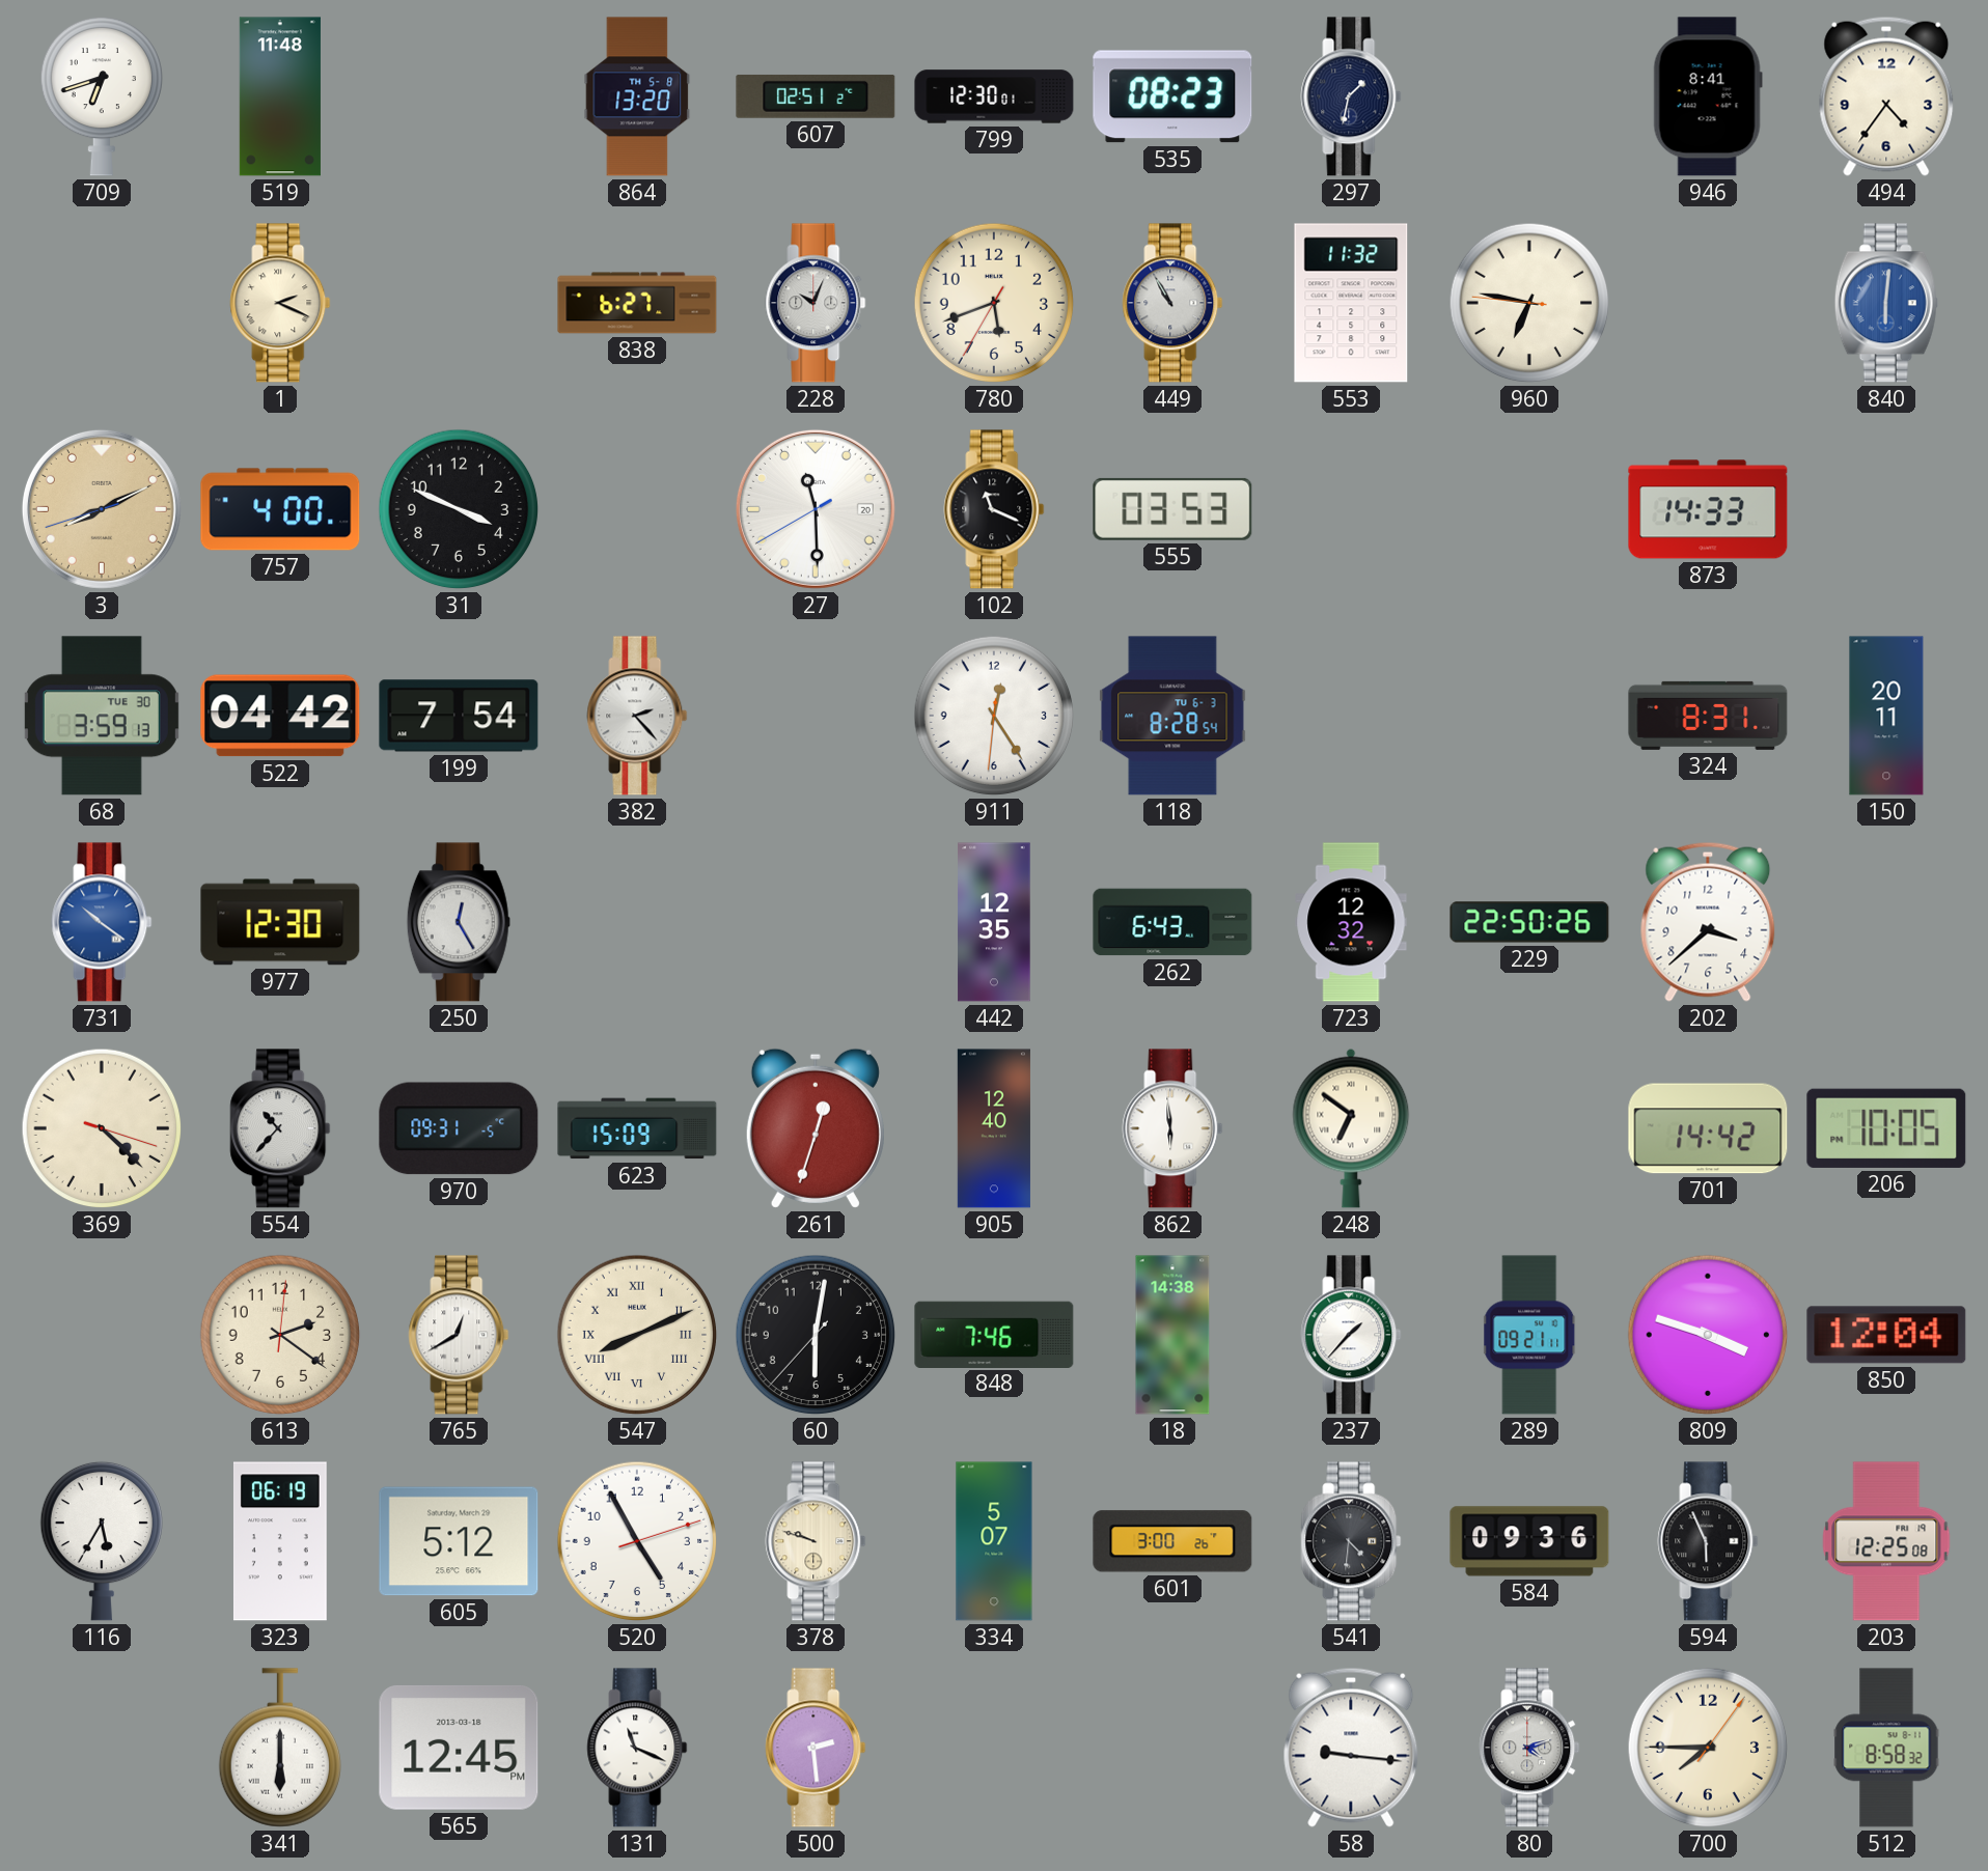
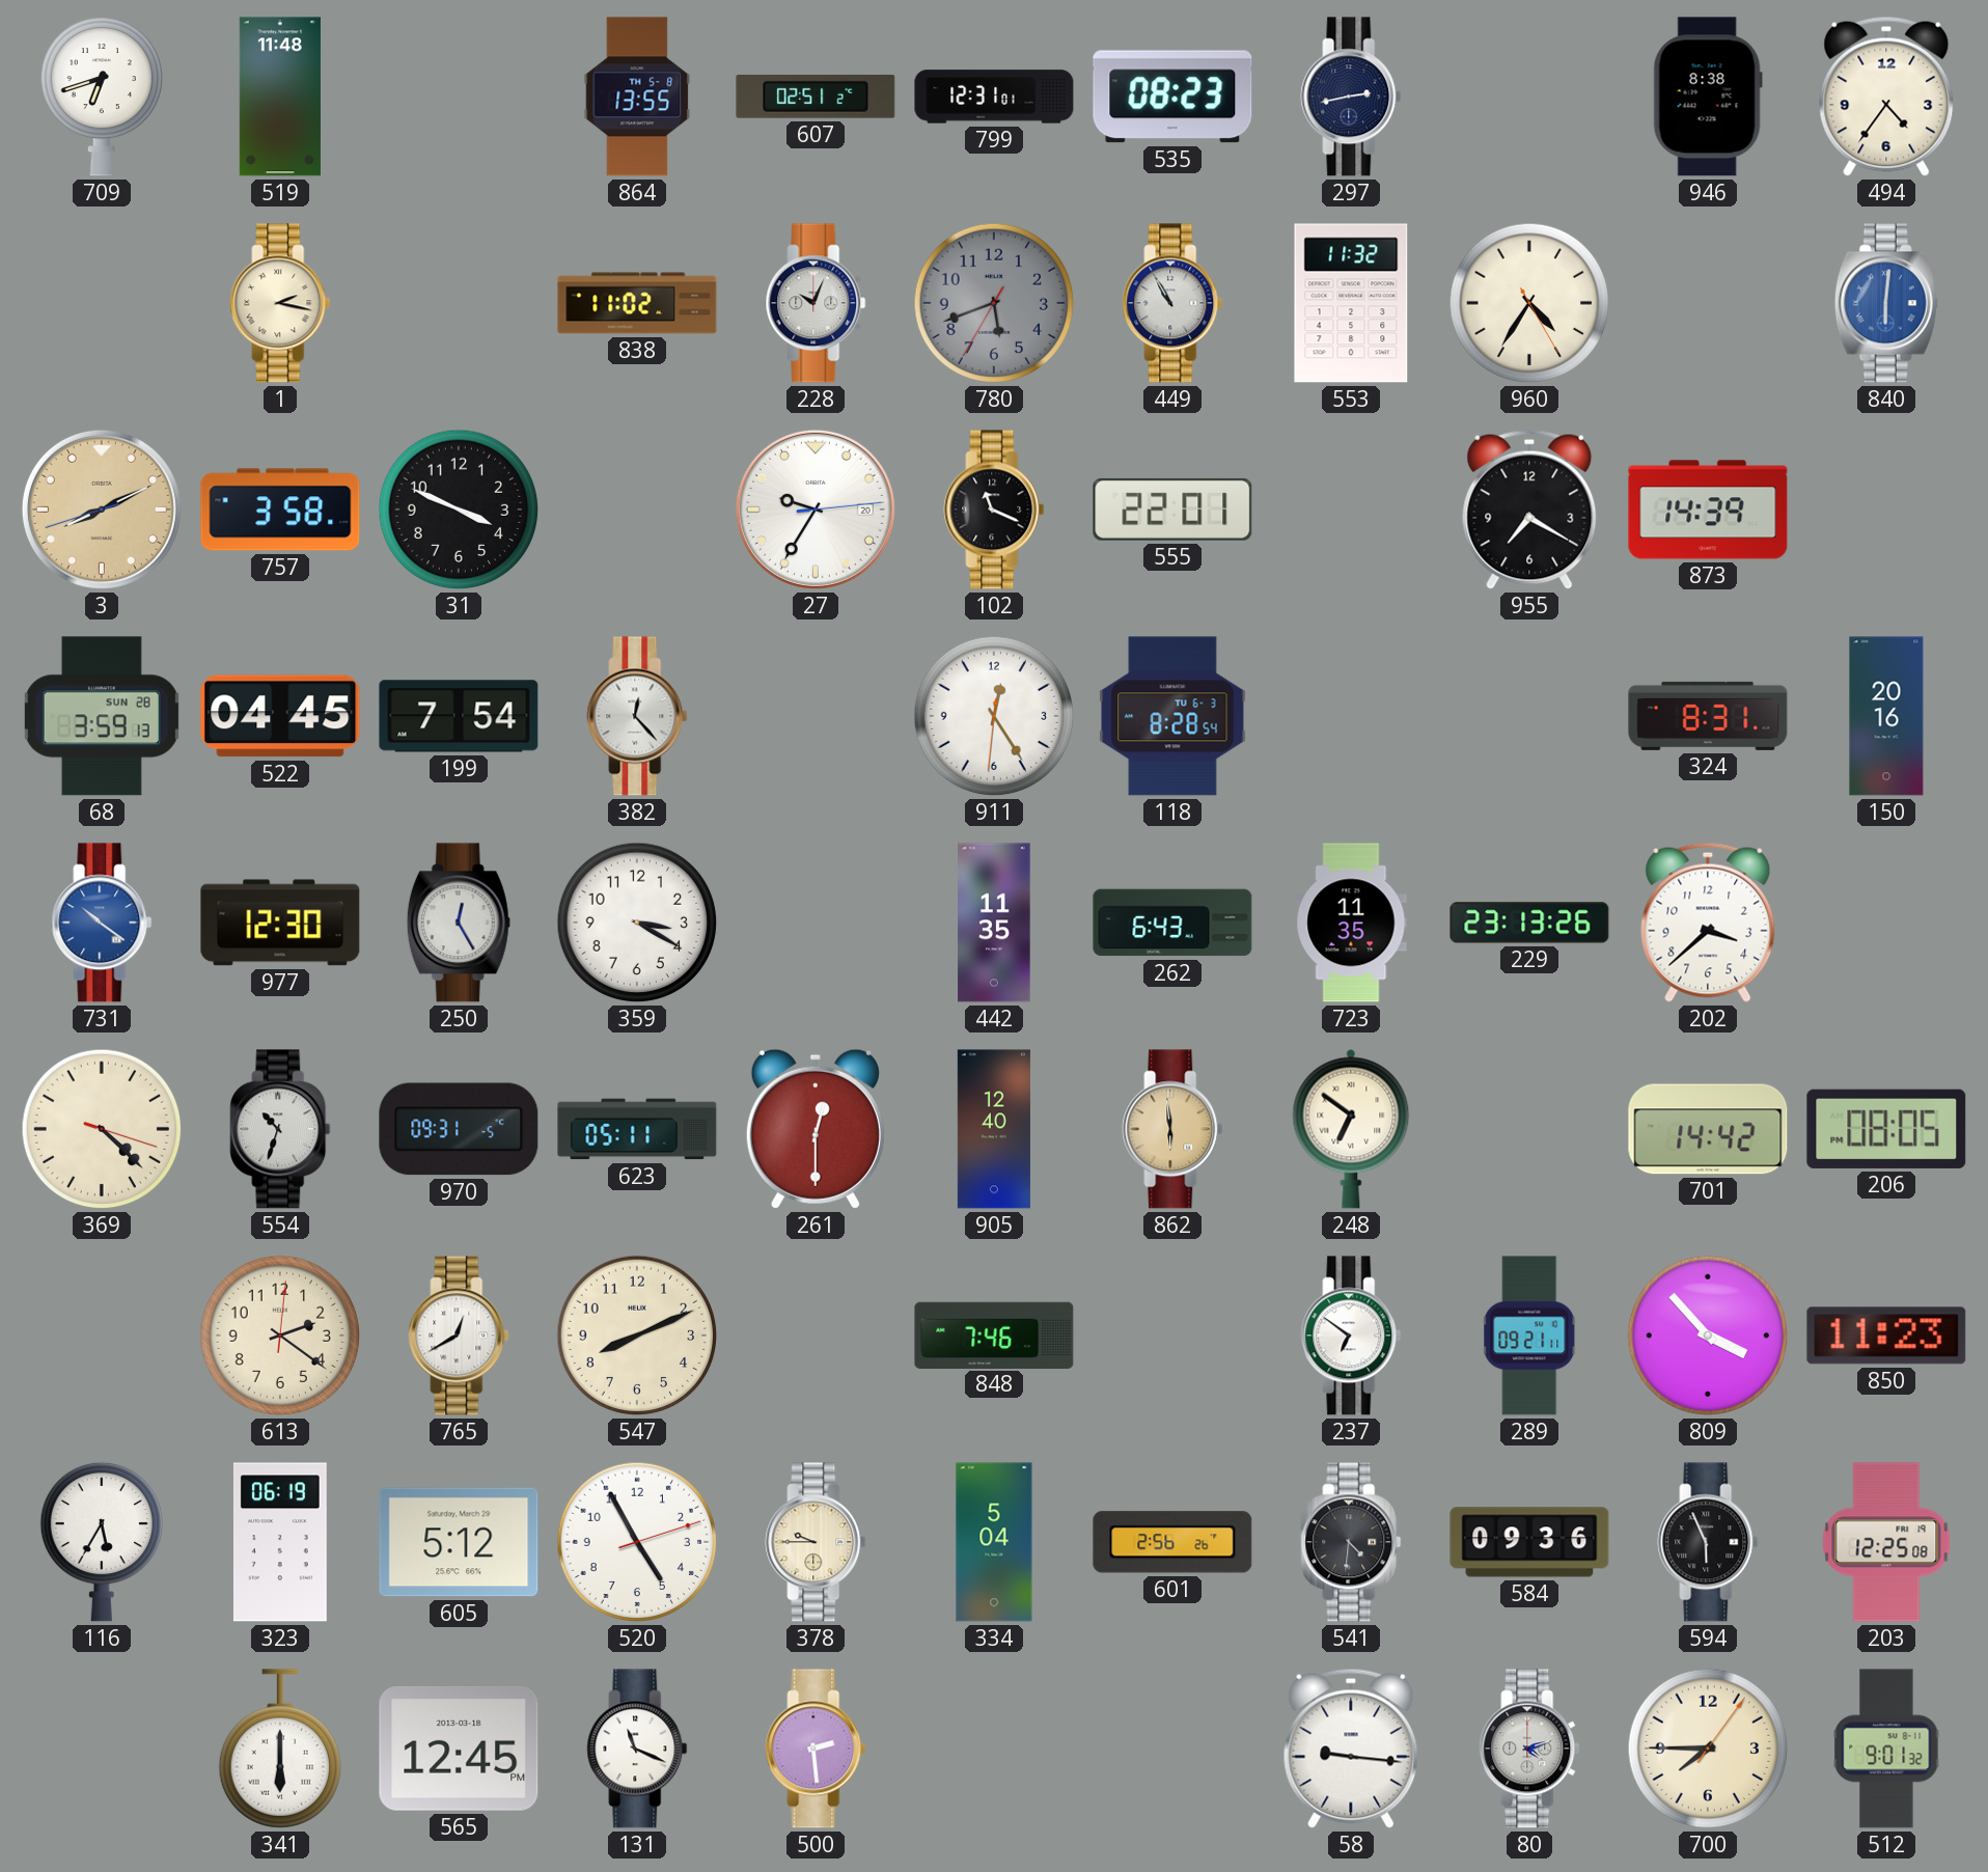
864: 13:20 -> 13:55
799: 12:30 -> 12:31
297: 1:32 -> 2:43
946: 8:41 -> 8:38
1: 2:19 -> 2:17
838: 6:27 -> 11:02
780 dial: cream -> grey
960: 6:46 -> 4:35
757: 4:00 -> 3:58
27: 11:29 -> 9:35
555: 03:53 -> 22:01
955: none -> 7:20
873: 14:33 -> 14:39
68 date: TUE 30 -> SUN 28
522: 04:42 -> 04:45
382: 2:23 -> 12:23
150: 20:11 -> 20:16
359: none -> 3:20
442: 12:35 -> 11:35
723: 12:32 -> 11:35
229: 22:50 -> 23:13
554: 10:37 -> 10:33
623: 15:09 -> 05:11
261: 12:33 -> 12:30
862 dial: white -> champagne
206: 10:05 -> 08:05
547 numerals: Roman -> Arabic
60: 6:01 -> none
18: 14:38 -> none
237: 1:37 -> 6:51
809: 3:48 -> 3:53
850: 12:04 -> 11:23
378: 9:48 -> 9:45
334: 5:07 -> 5:04
601: 3:00 -> 2:56
512: 8:58 -> 9:01
